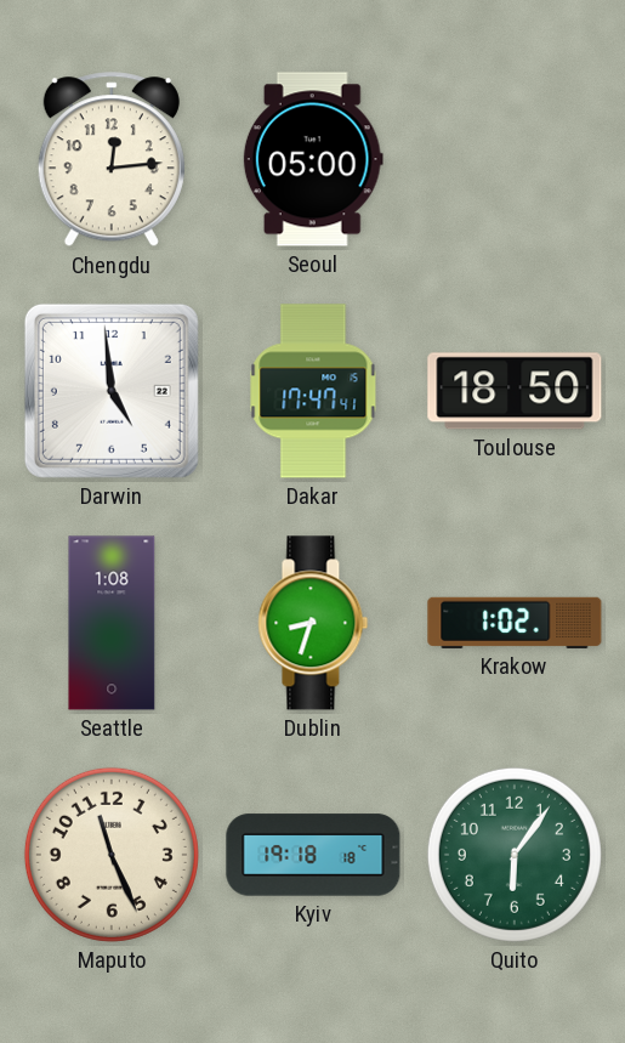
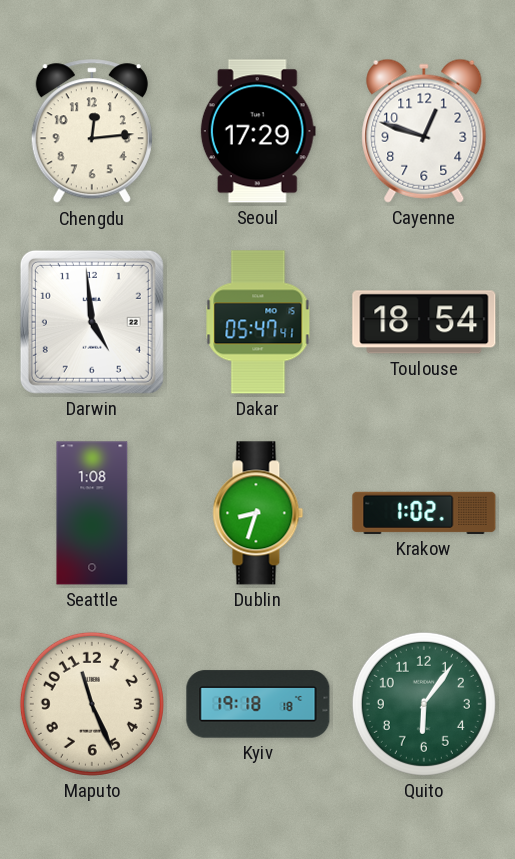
Seoul: 05:00 -> 17:29
Cayenne: none -> 12:48
Dakar: 17:47 -> 05:47
Toulouse: 18:50 -> 18:54
